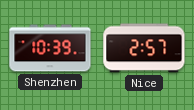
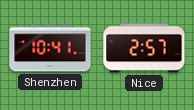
Shenzhen: 10:39 -> 10:41
